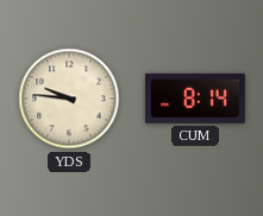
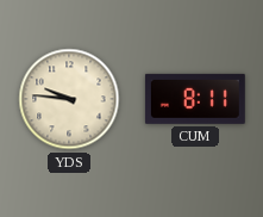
CUM: 8:14 -> 8:11
